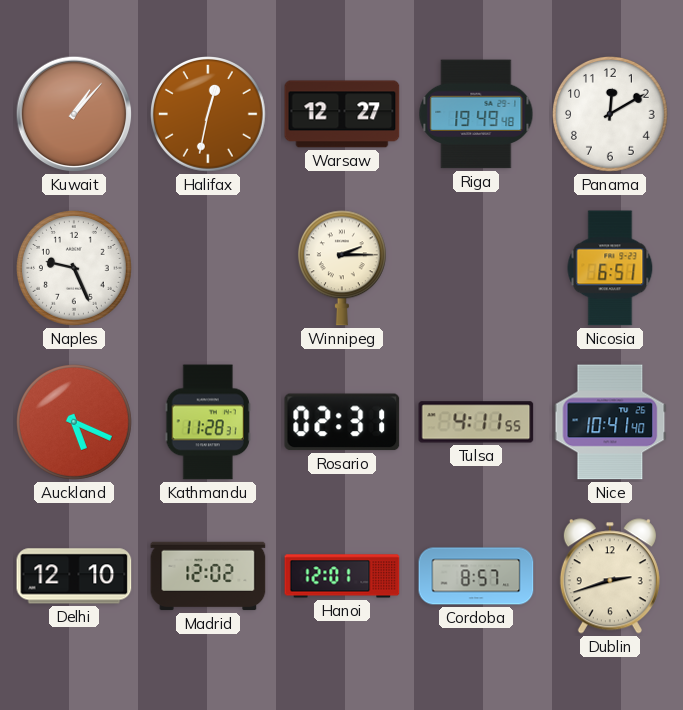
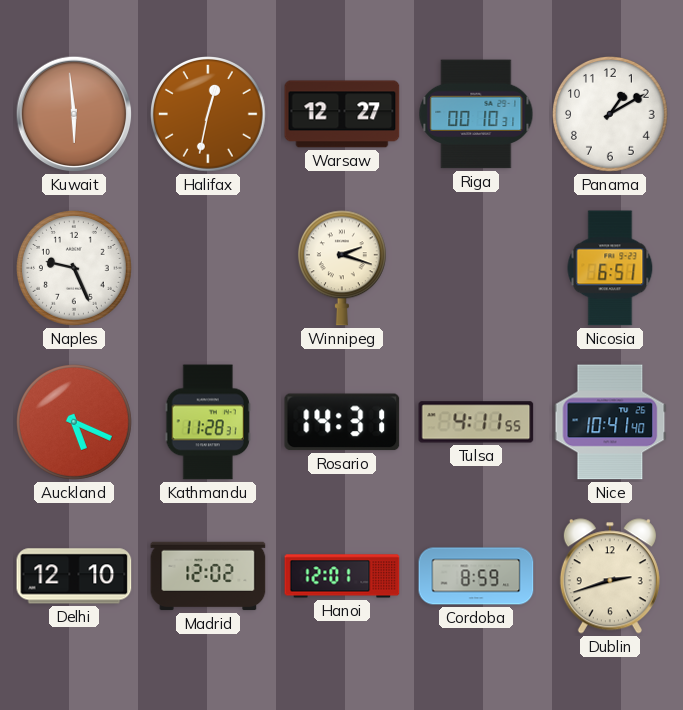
Kuwait: 1:07 -> 5:59
Riga: 19:49 -> 00:10
Panama: 12:10 -> 1:10
Winnipeg: 2:15 -> 2:18
Rosario: 02:31 -> 14:31
Cordoba: 8:57 -> 8:59
